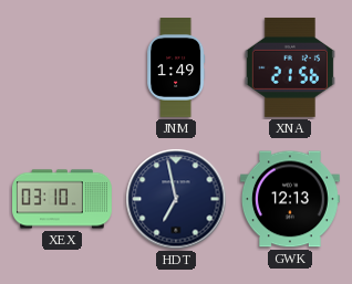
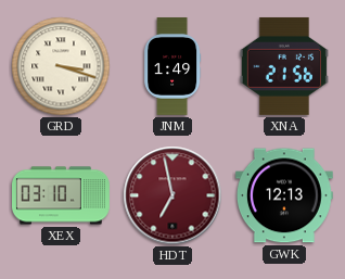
GRD: none -> 3:18
HDT dial: navy -> burgundy
